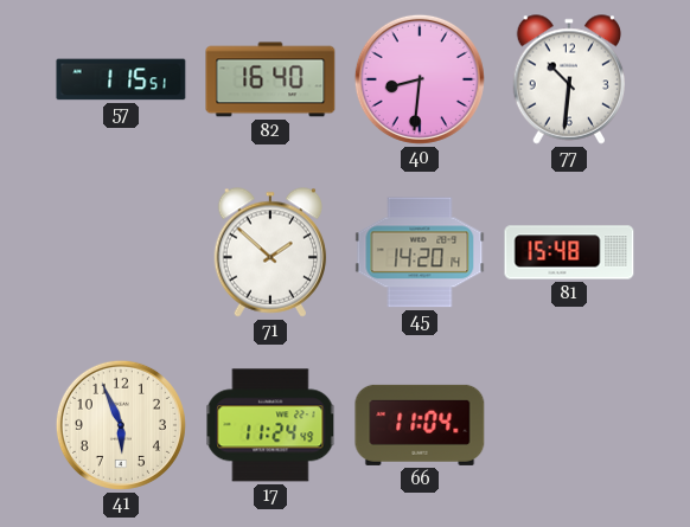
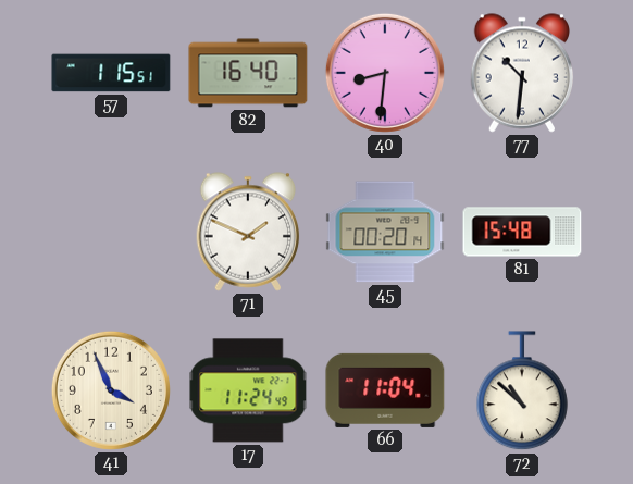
71: 1:52 -> 1:49
45: 14:20 -> 00:20
41: 5:56 -> 3:56
72: none -> 10:52
